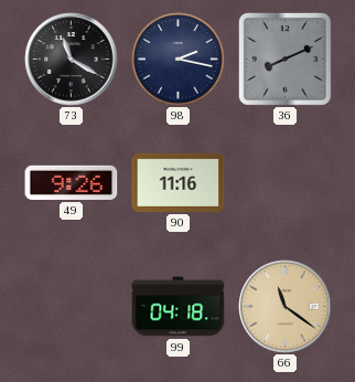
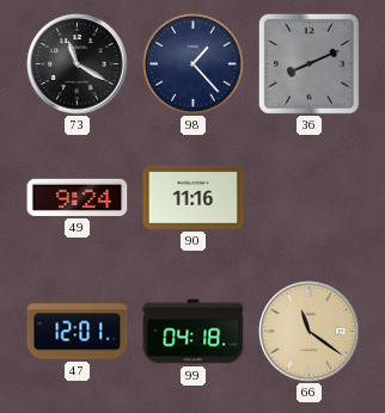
98: 2:17 -> 1:23
49: 9:26 -> 9:24
47: none -> 12:01
